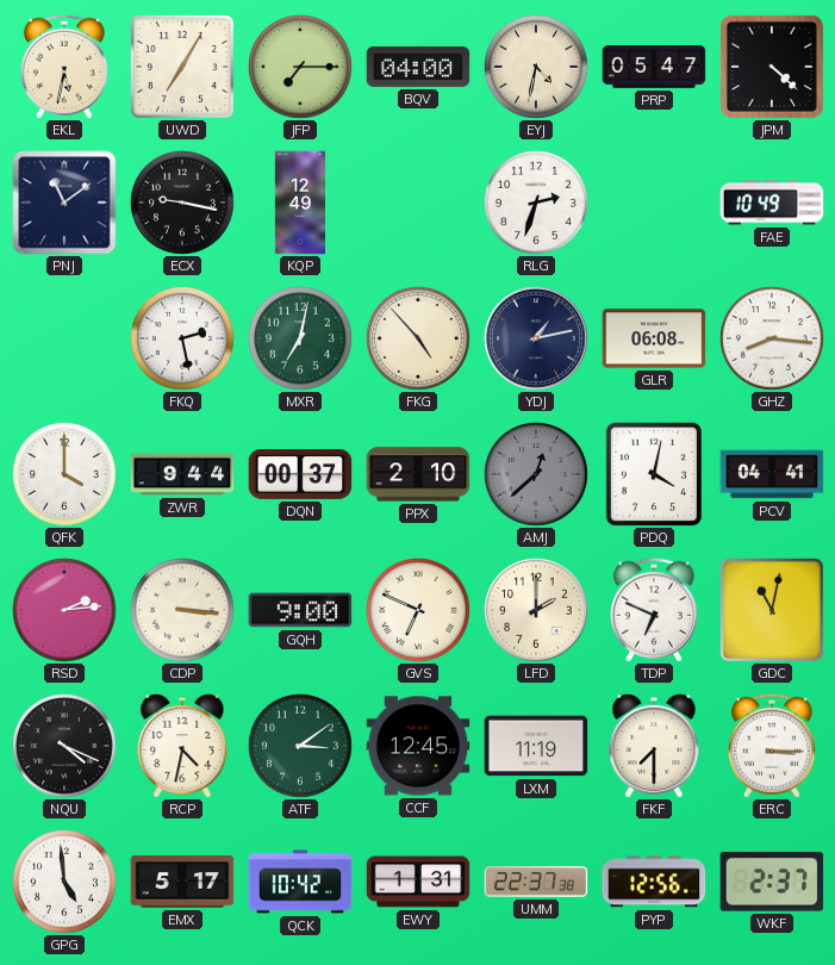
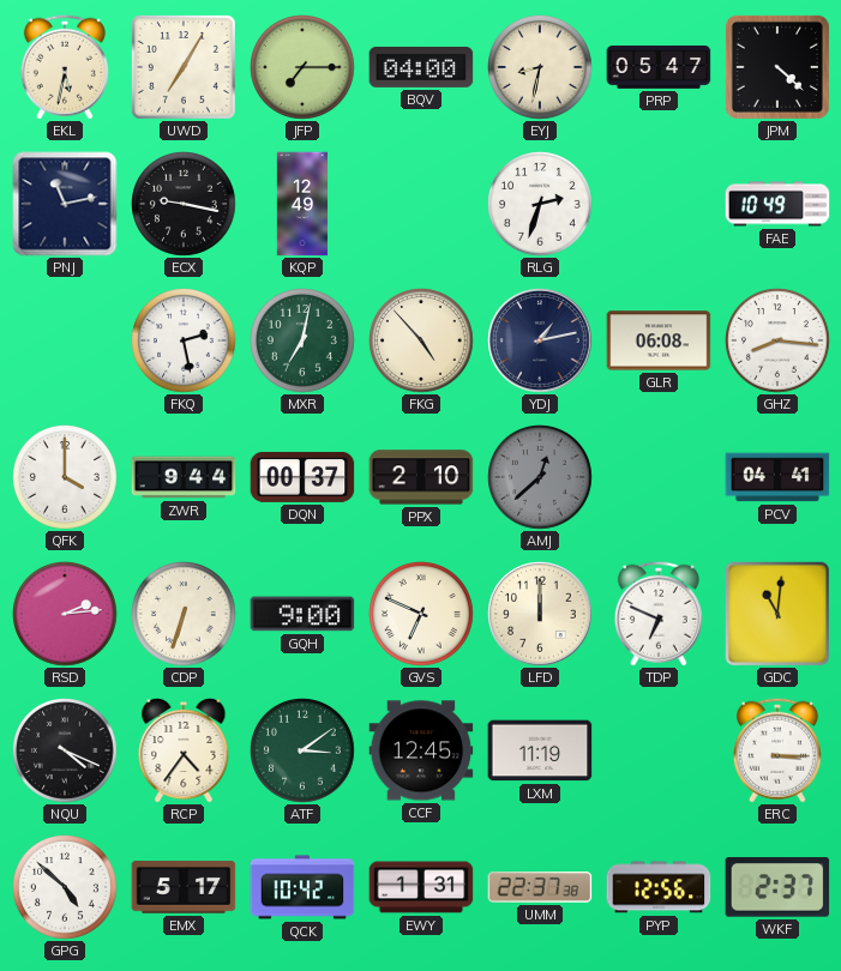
EYJ: 4:32 -> 8:32
PNJ: 11:09 -> 11:13
PDQ: 4:02 -> none
CDP: 3:16 -> 6:33
LFD: 2:00 -> 12:00
GDC: 11:02 -> 11:01
RCP: 4:32 -> 4:36
FKF: 7:30 -> none
GPG: 4:59 -> 4:52
